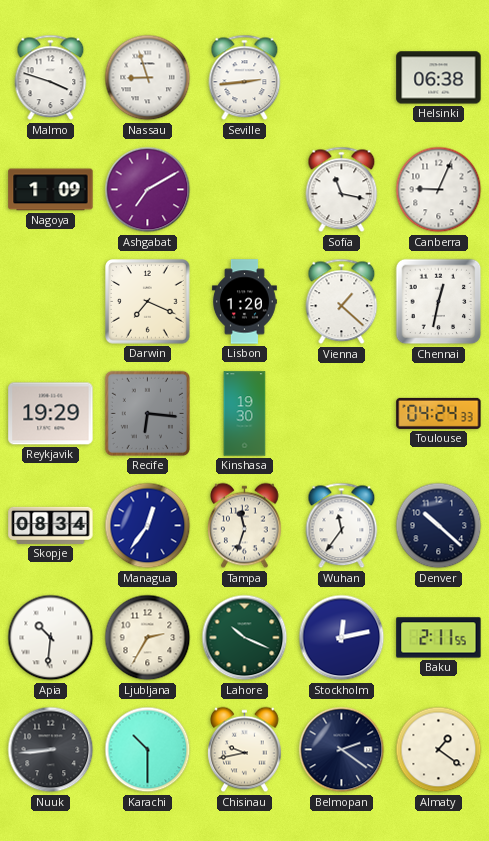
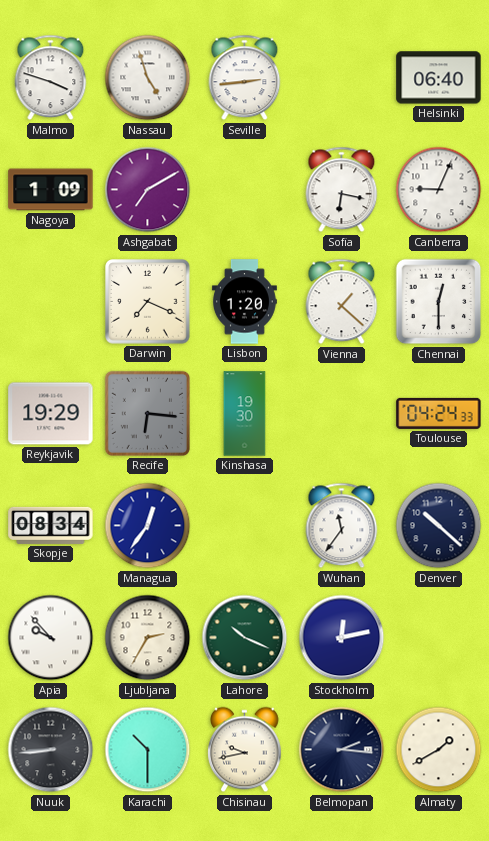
Nassau: 8:57 -> 4:57
Helsinki: 06:38 -> 06:40
Sofia: 11:17 -> 6:17
Chennai: 12:32 -> 12:30
Tampa: 11:33 -> none
Apia: 10:31 -> 9:53
Baku: 2:11 -> none
Belmopan: 2:21 -> 2:16
Almaty: 1:21 -> 1:40
